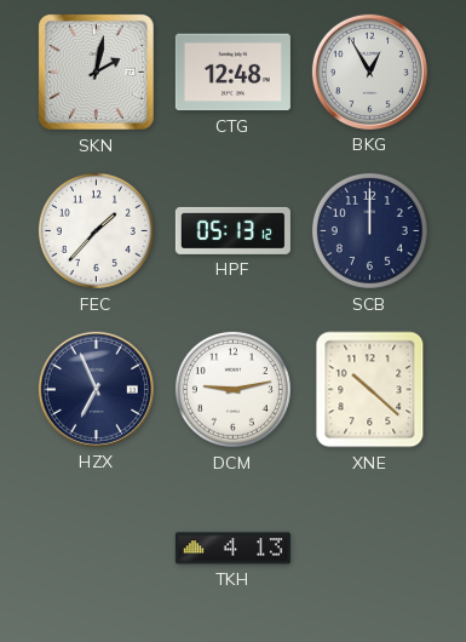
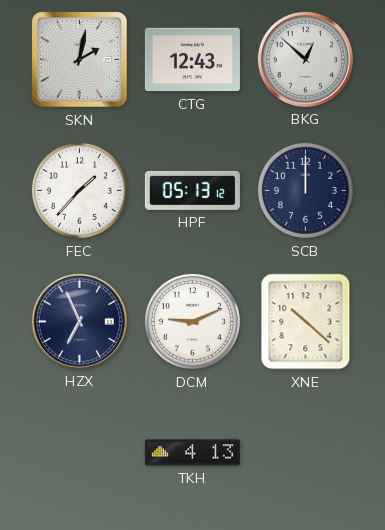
CTG: 12:48 -> 12:43
BKG: 12:55 -> 12:52
DCM: 9:13 -> 9:11
